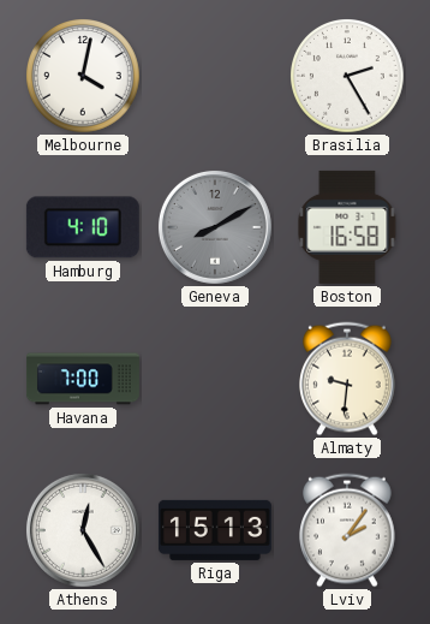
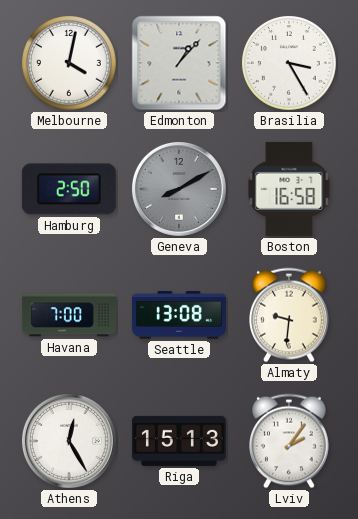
Edmonton: none -> 1:07
Brasilia: 2:25 -> 3:25
Hamburg: 4:10 -> 2:50
Seattle: none -> 13:08
